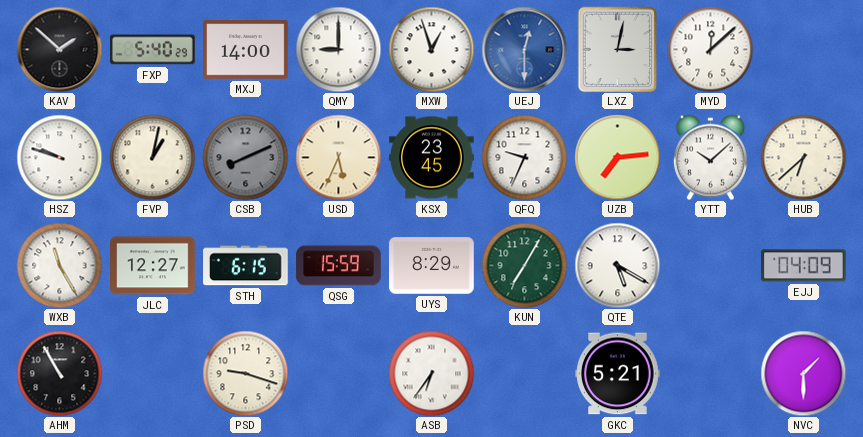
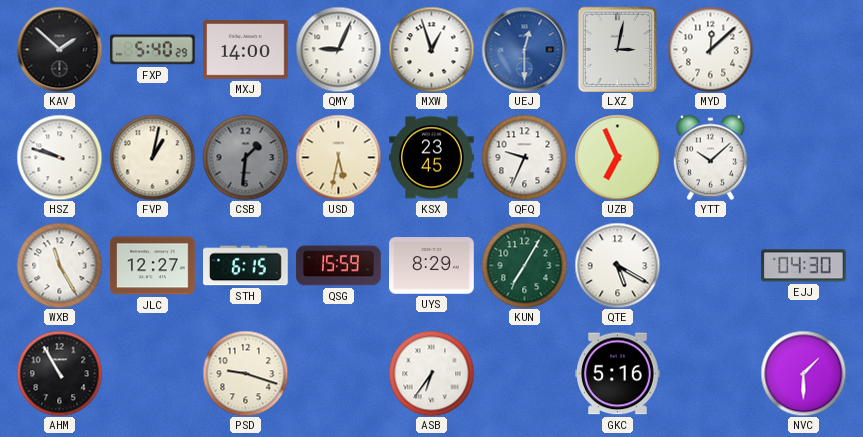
QMY: 9:00 -> 9:04
CSB: 8:11 -> 1:31
USD: 5:34 -> 5:32
UZB: 7:14 -> 6:56
HUB: 6:38 -> none
EJJ: 04:09 -> 04:30
GKC: 5:21 -> 5:16
